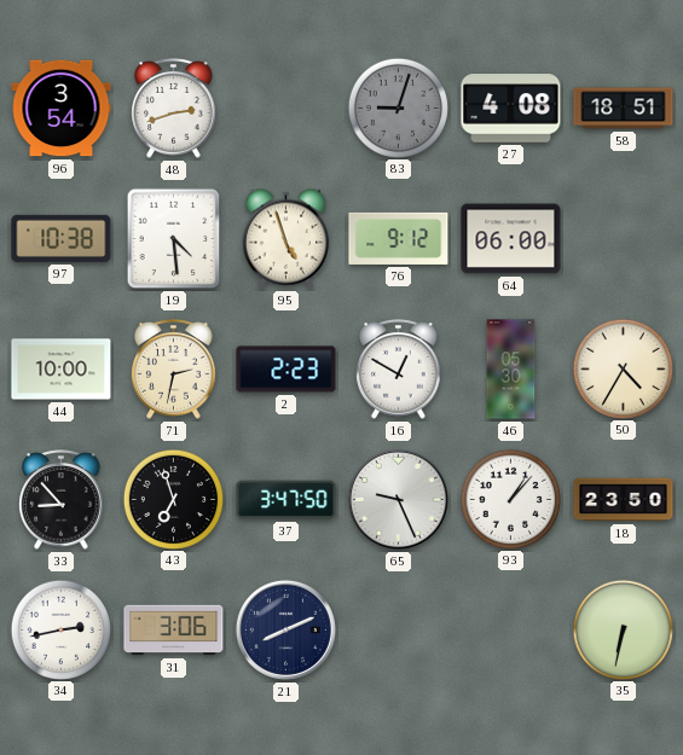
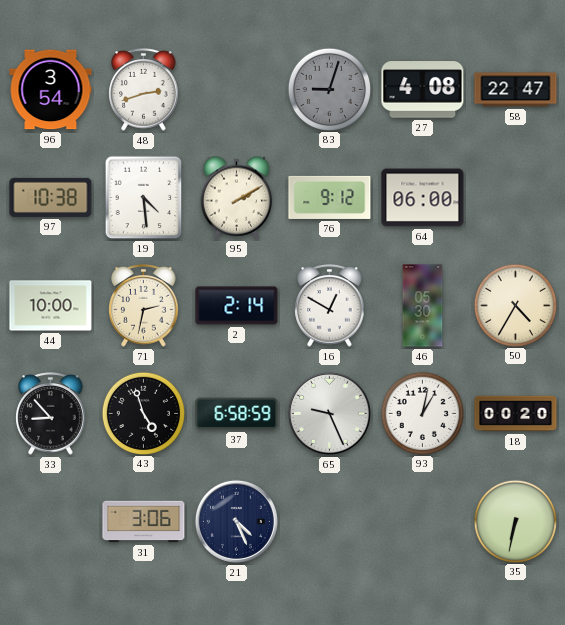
58: 18:51 -> 22:47
95: 4:57 -> 2:10
2: 2:23 -> 2:14
43: 6:57 -> 4:57
37: 3:47 -> 6:58
93: 1:07 -> 1:02
18: 23:50 -> 00:20
34: 2:43 -> none
21: 8:11 -> 4:26
